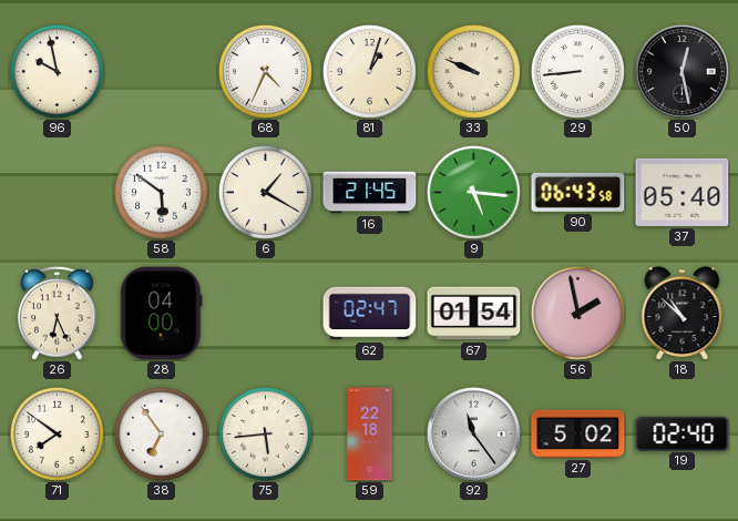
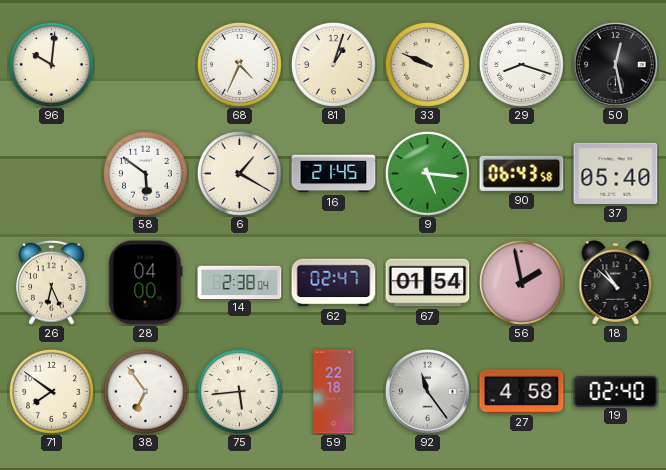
96: 9:58 -> 10:01
29: 8:44 -> 8:18
14: none -> 2:38
27: 5:02 -> 4:58
